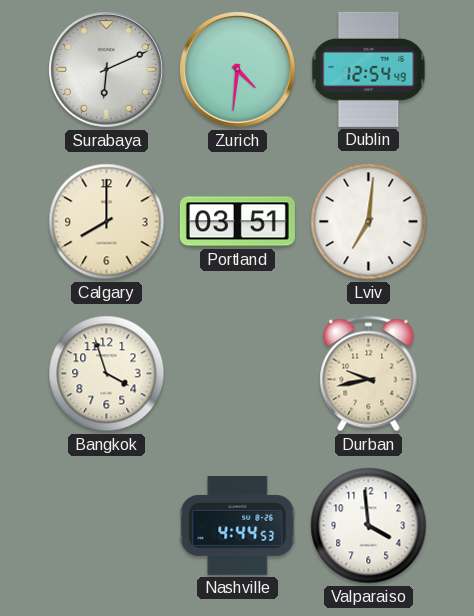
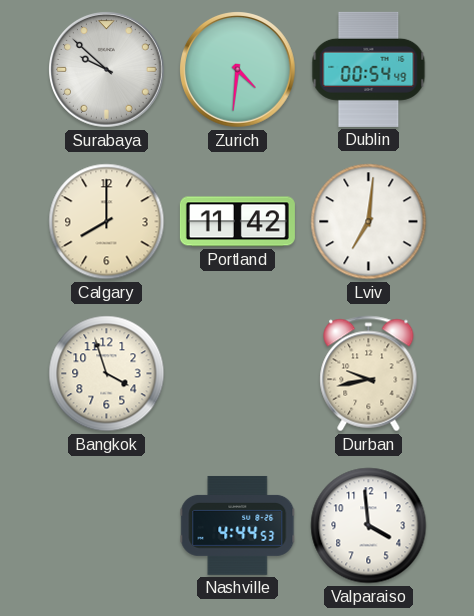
Surabaya: 6:11 -> 9:52
Dublin: 12:54 -> 00:54
Portland: 03:51 -> 11:42
